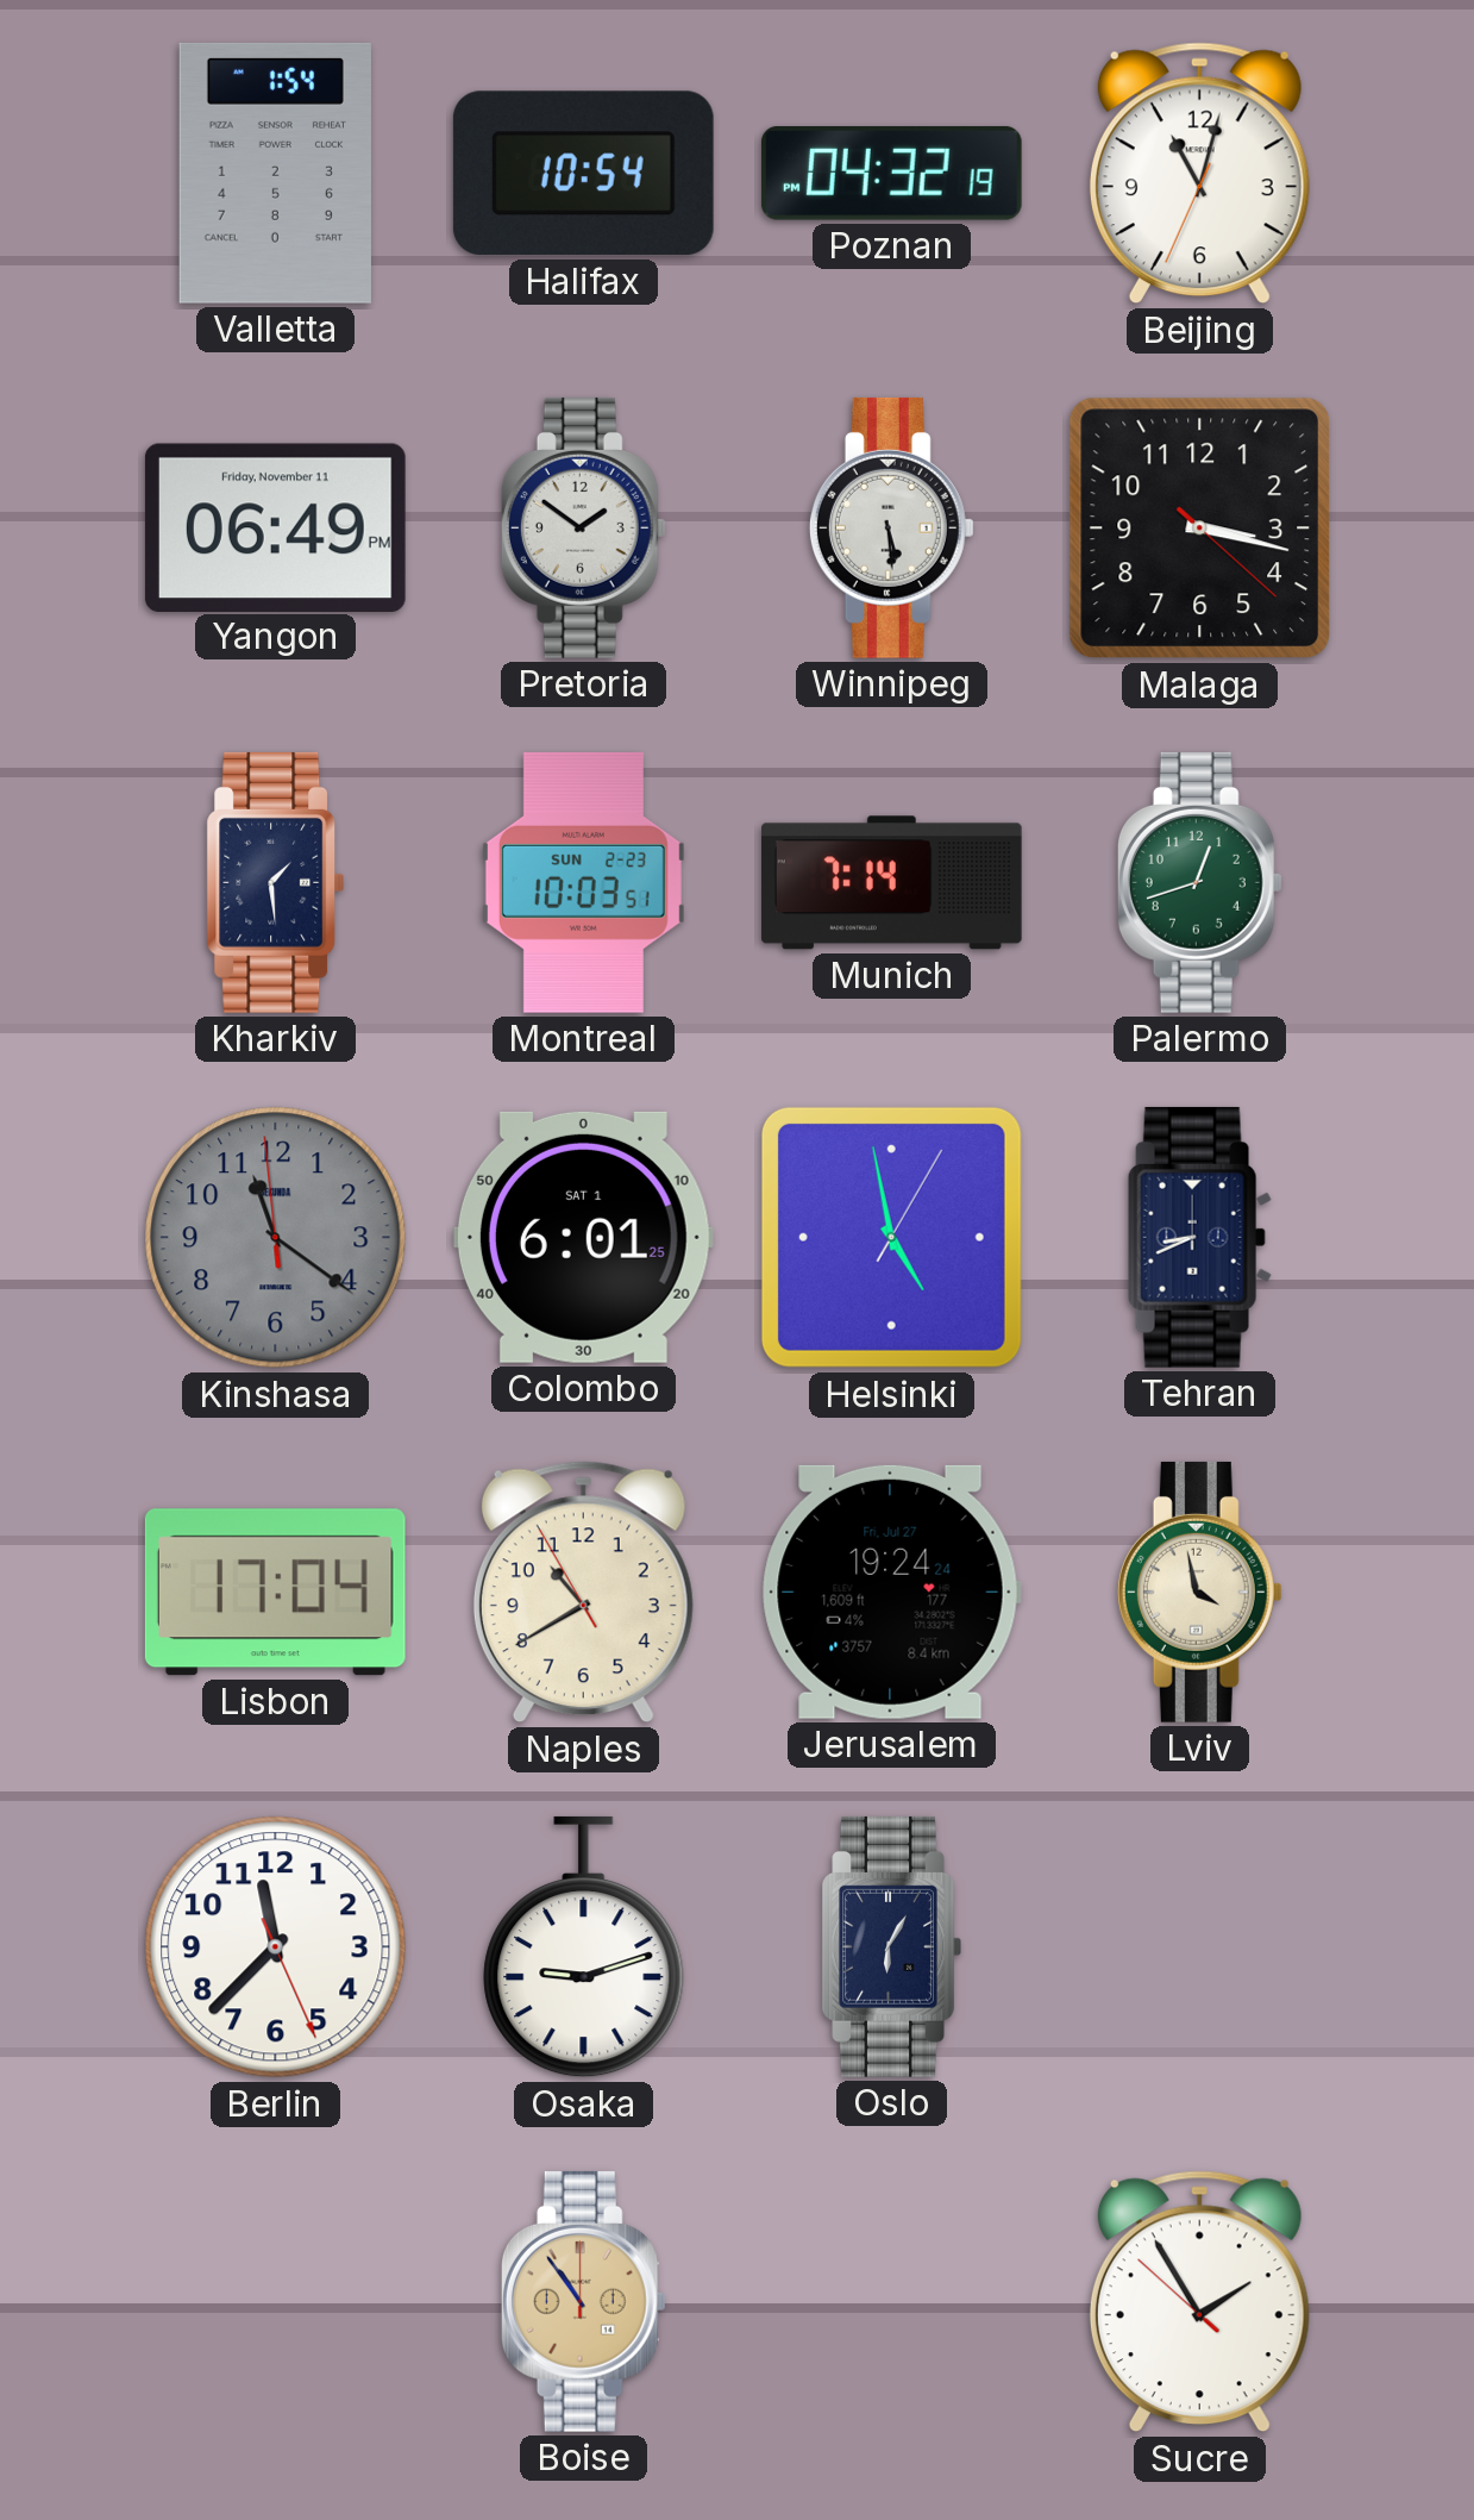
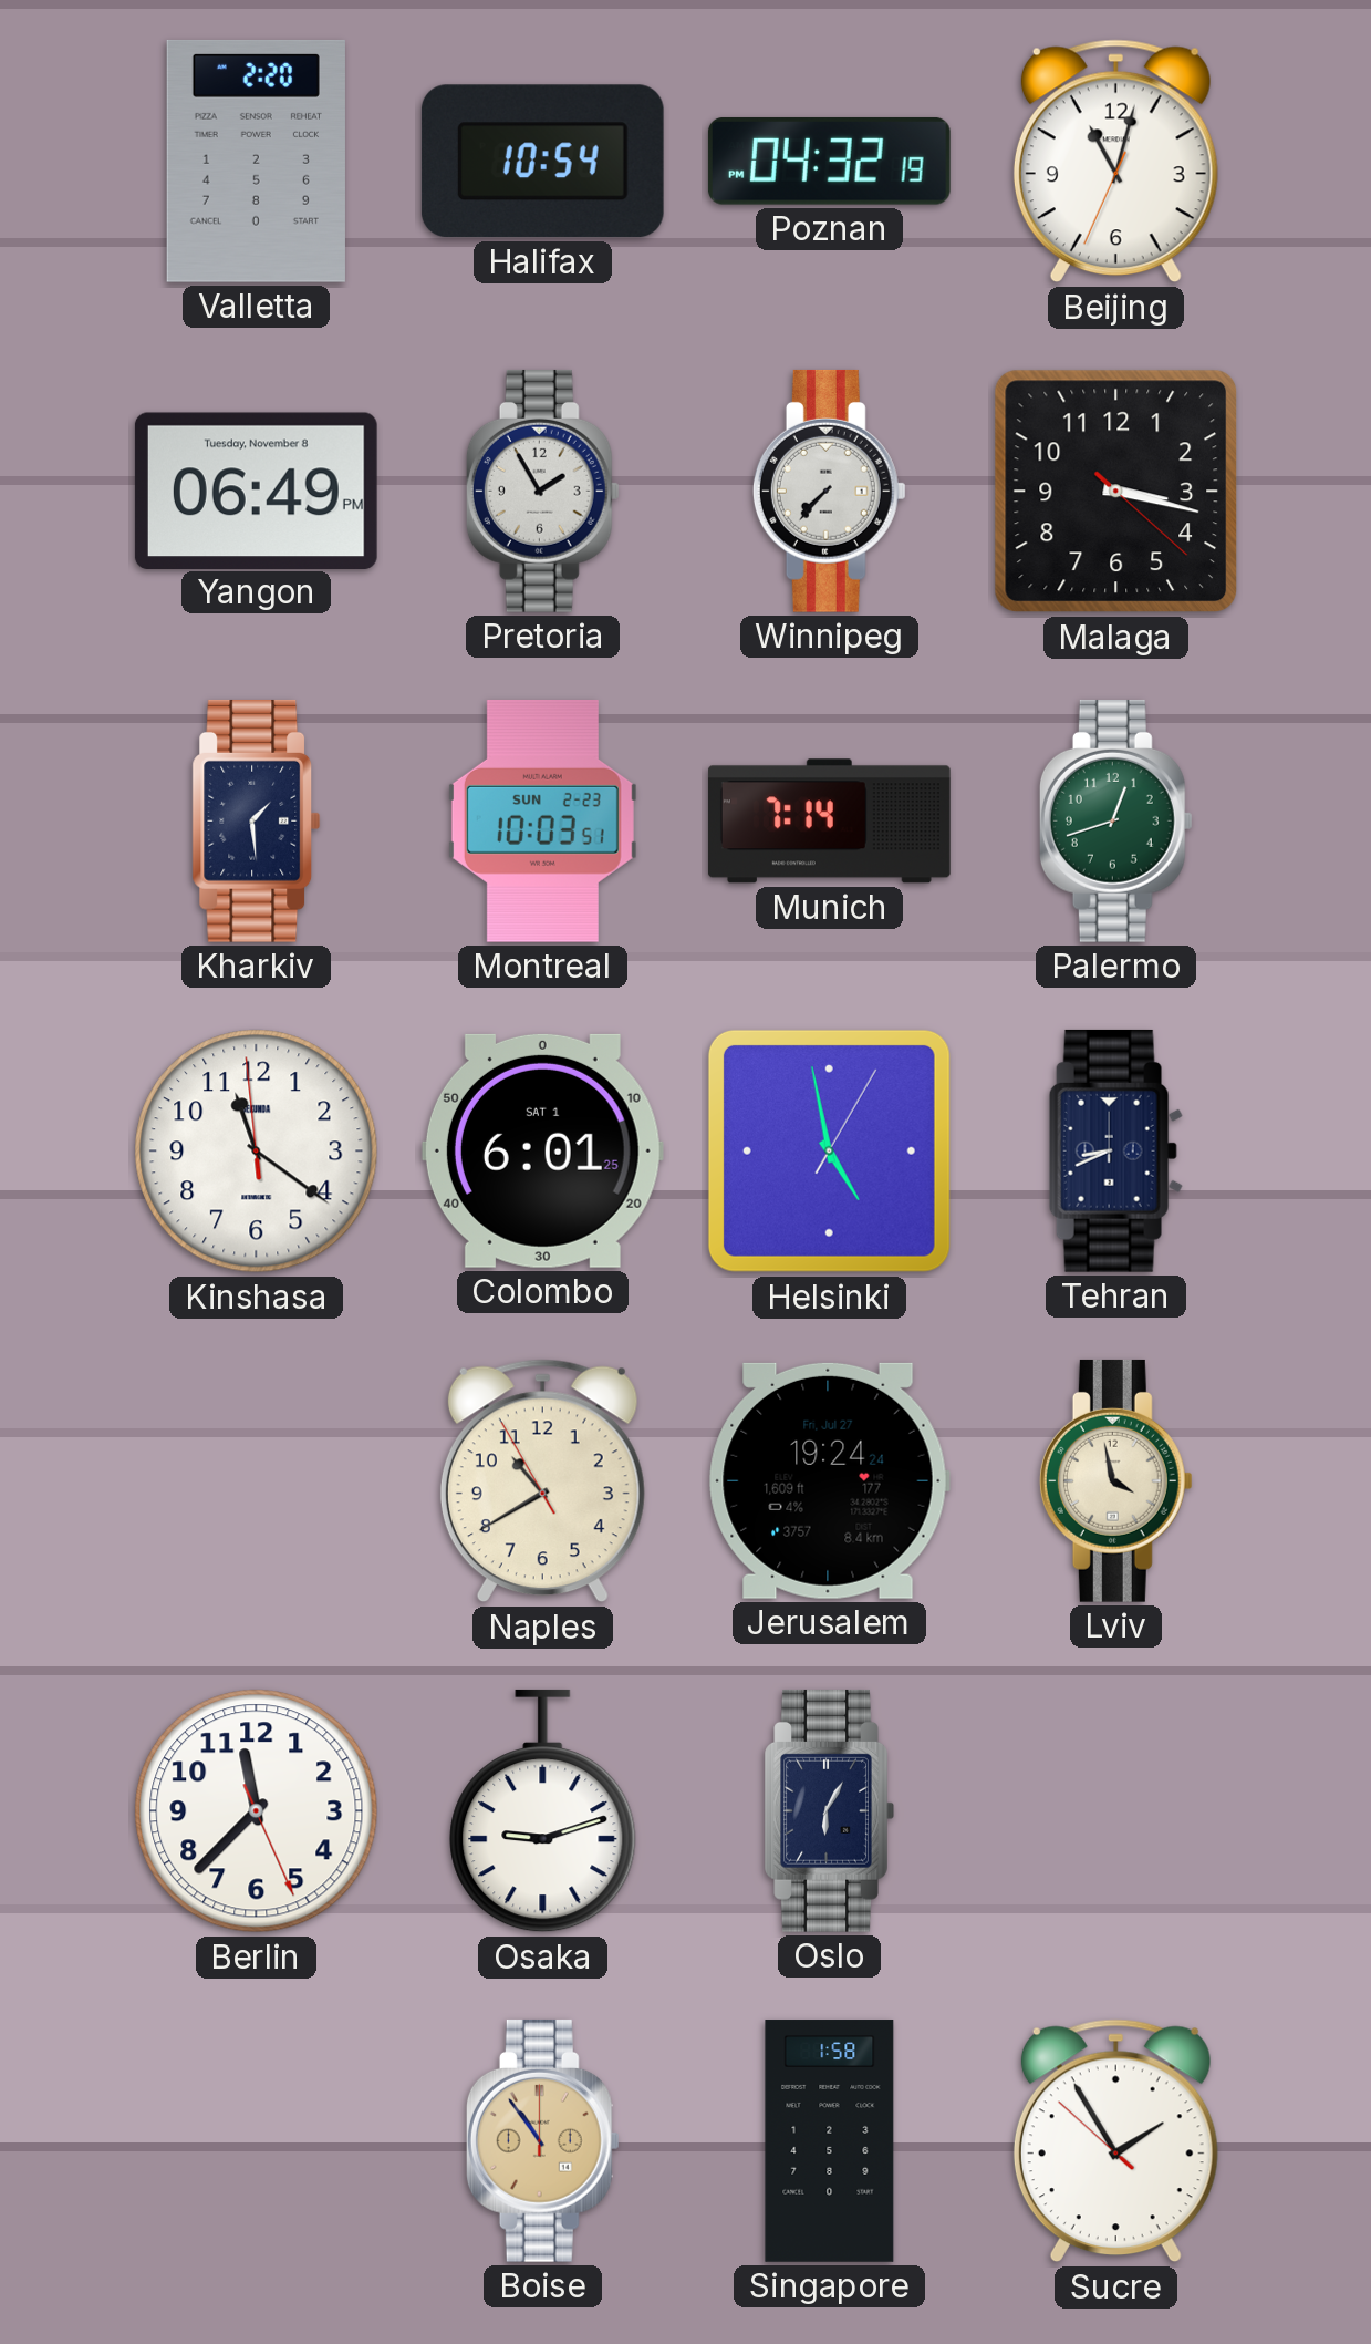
Valletta: 1:54 -> 2:20
Yangon date: Friday, November 11 -> Tuesday, November 8
Pretoria: 1:51 -> 1:55
Winnipeg: 5:29 -> 7:37
Kinshasa dial: grey -> white
Lisbon: 17:04 -> none
Singapore: none -> 1:58
